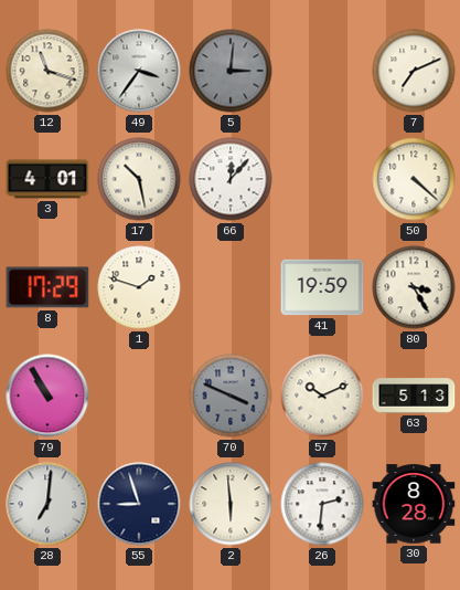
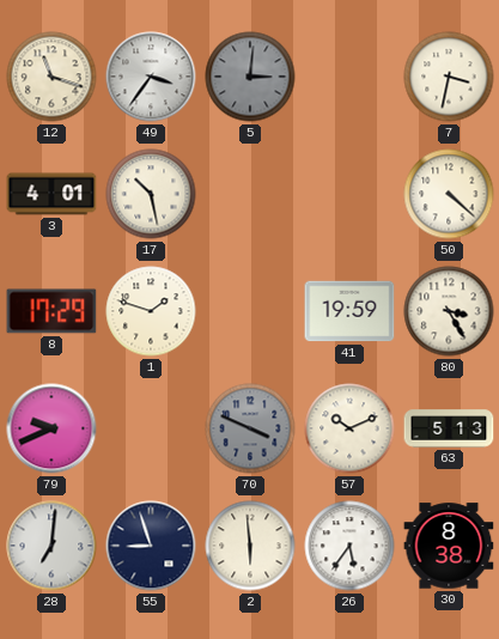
7: 7:11 -> 3:32
66: 12:07 -> none
79: 10:55 -> 9:41
26: 2:31 -> 5:36
30: 8:28 -> 8:38
